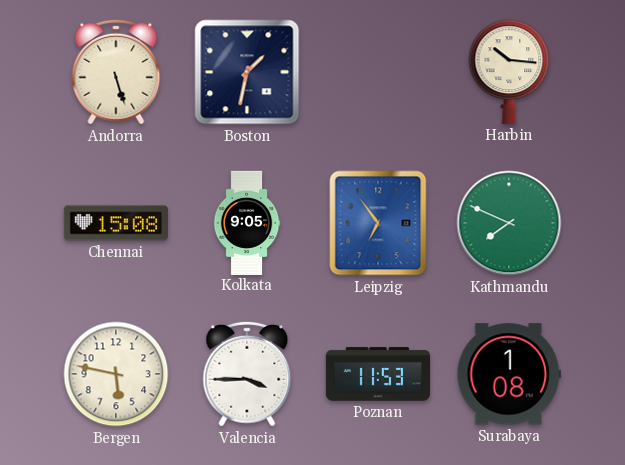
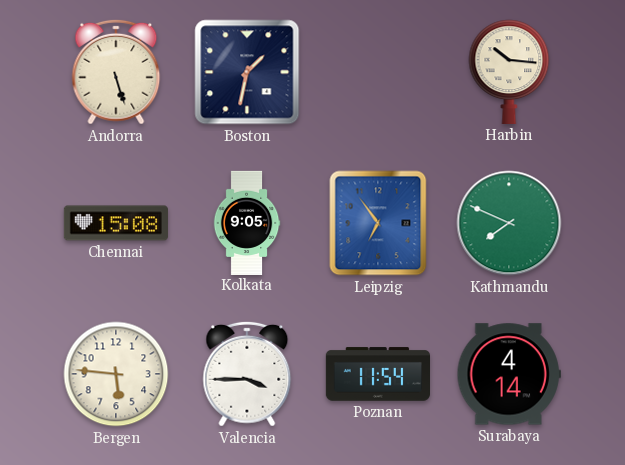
Bergen: 5:47 -> 5:46
Poznan: 11:53 -> 11:54
Surabaya: 1:08 -> 4:14
